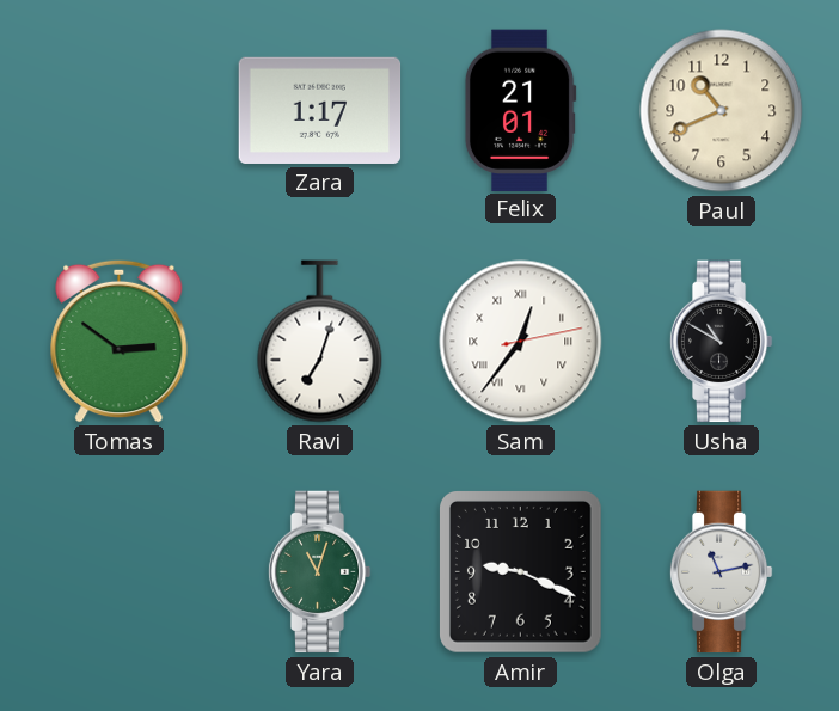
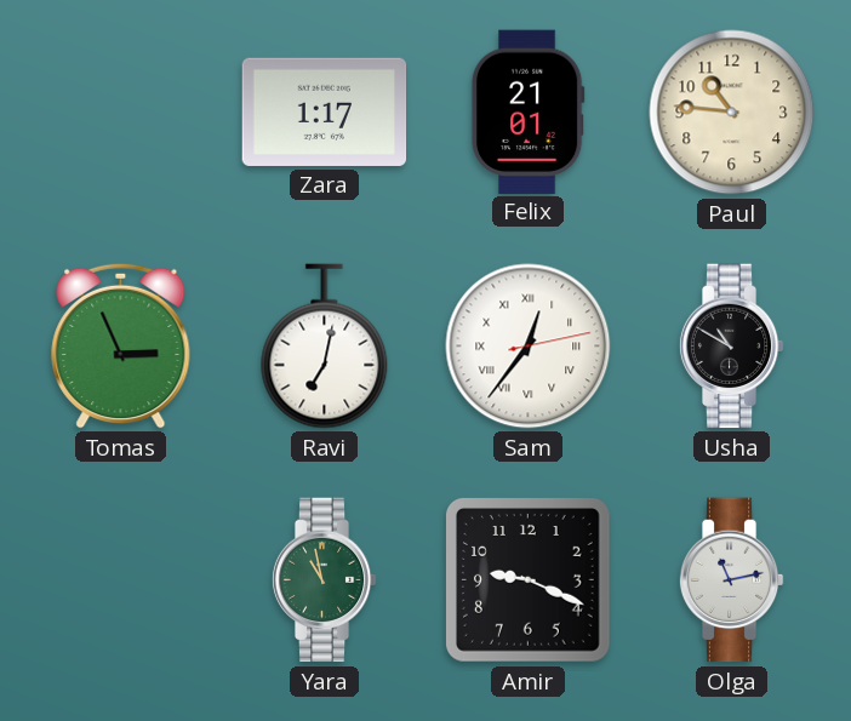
Paul: 10:41 -> 10:46
Tomas: 2:51 -> 2:56
Ravi: 7:03 -> 7:02
Yara: 11:03 -> 10:58
